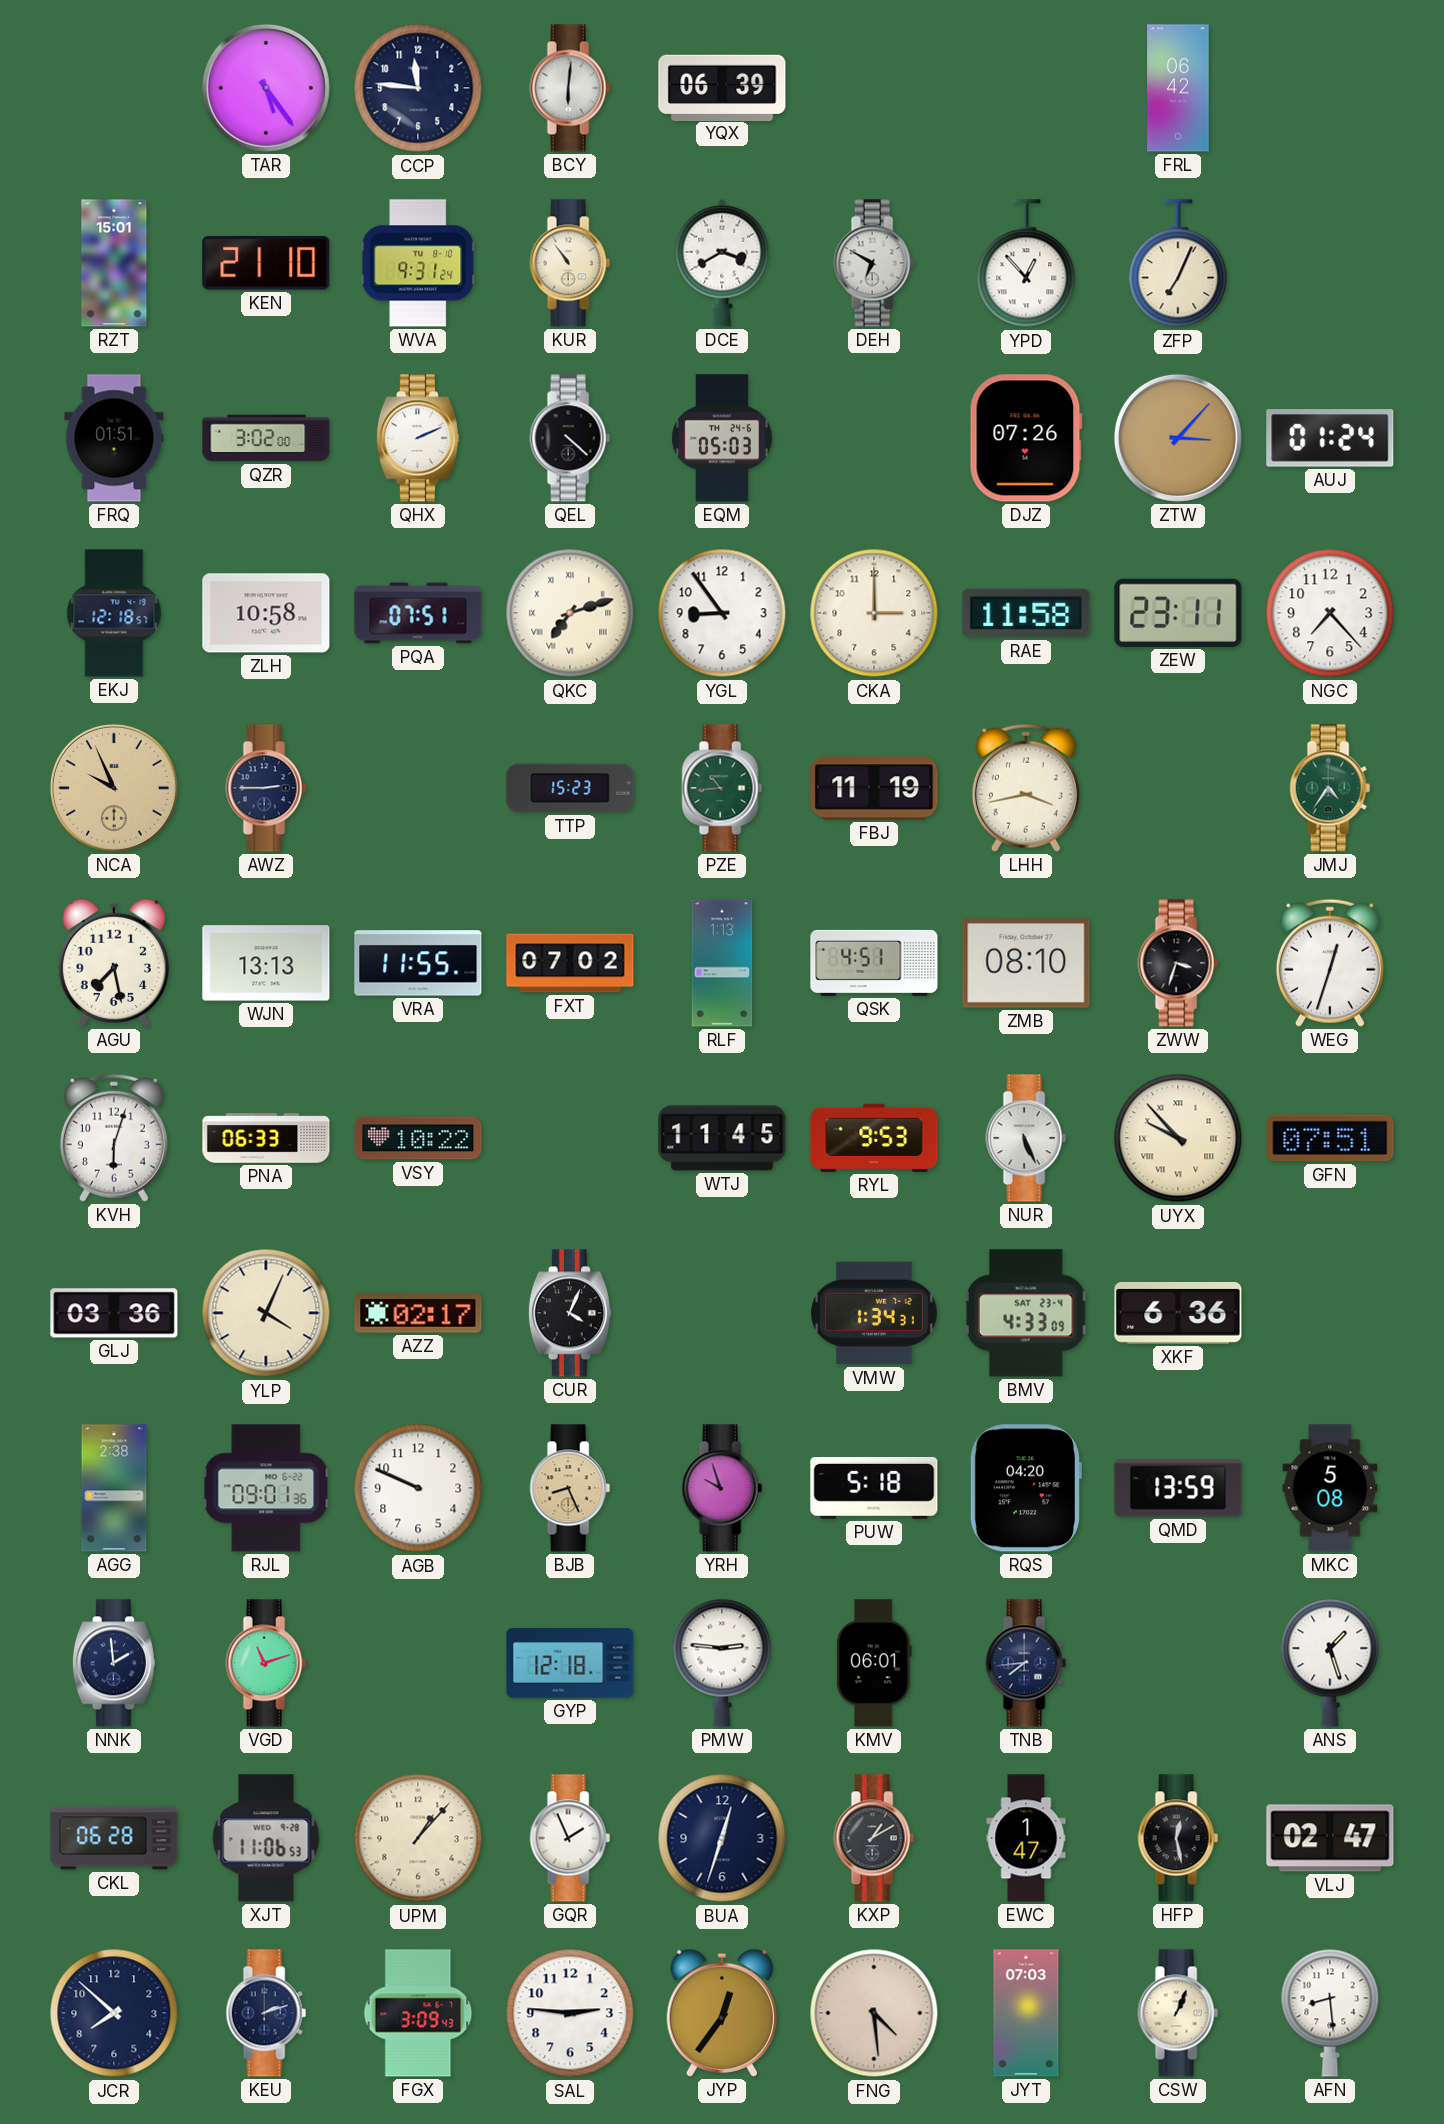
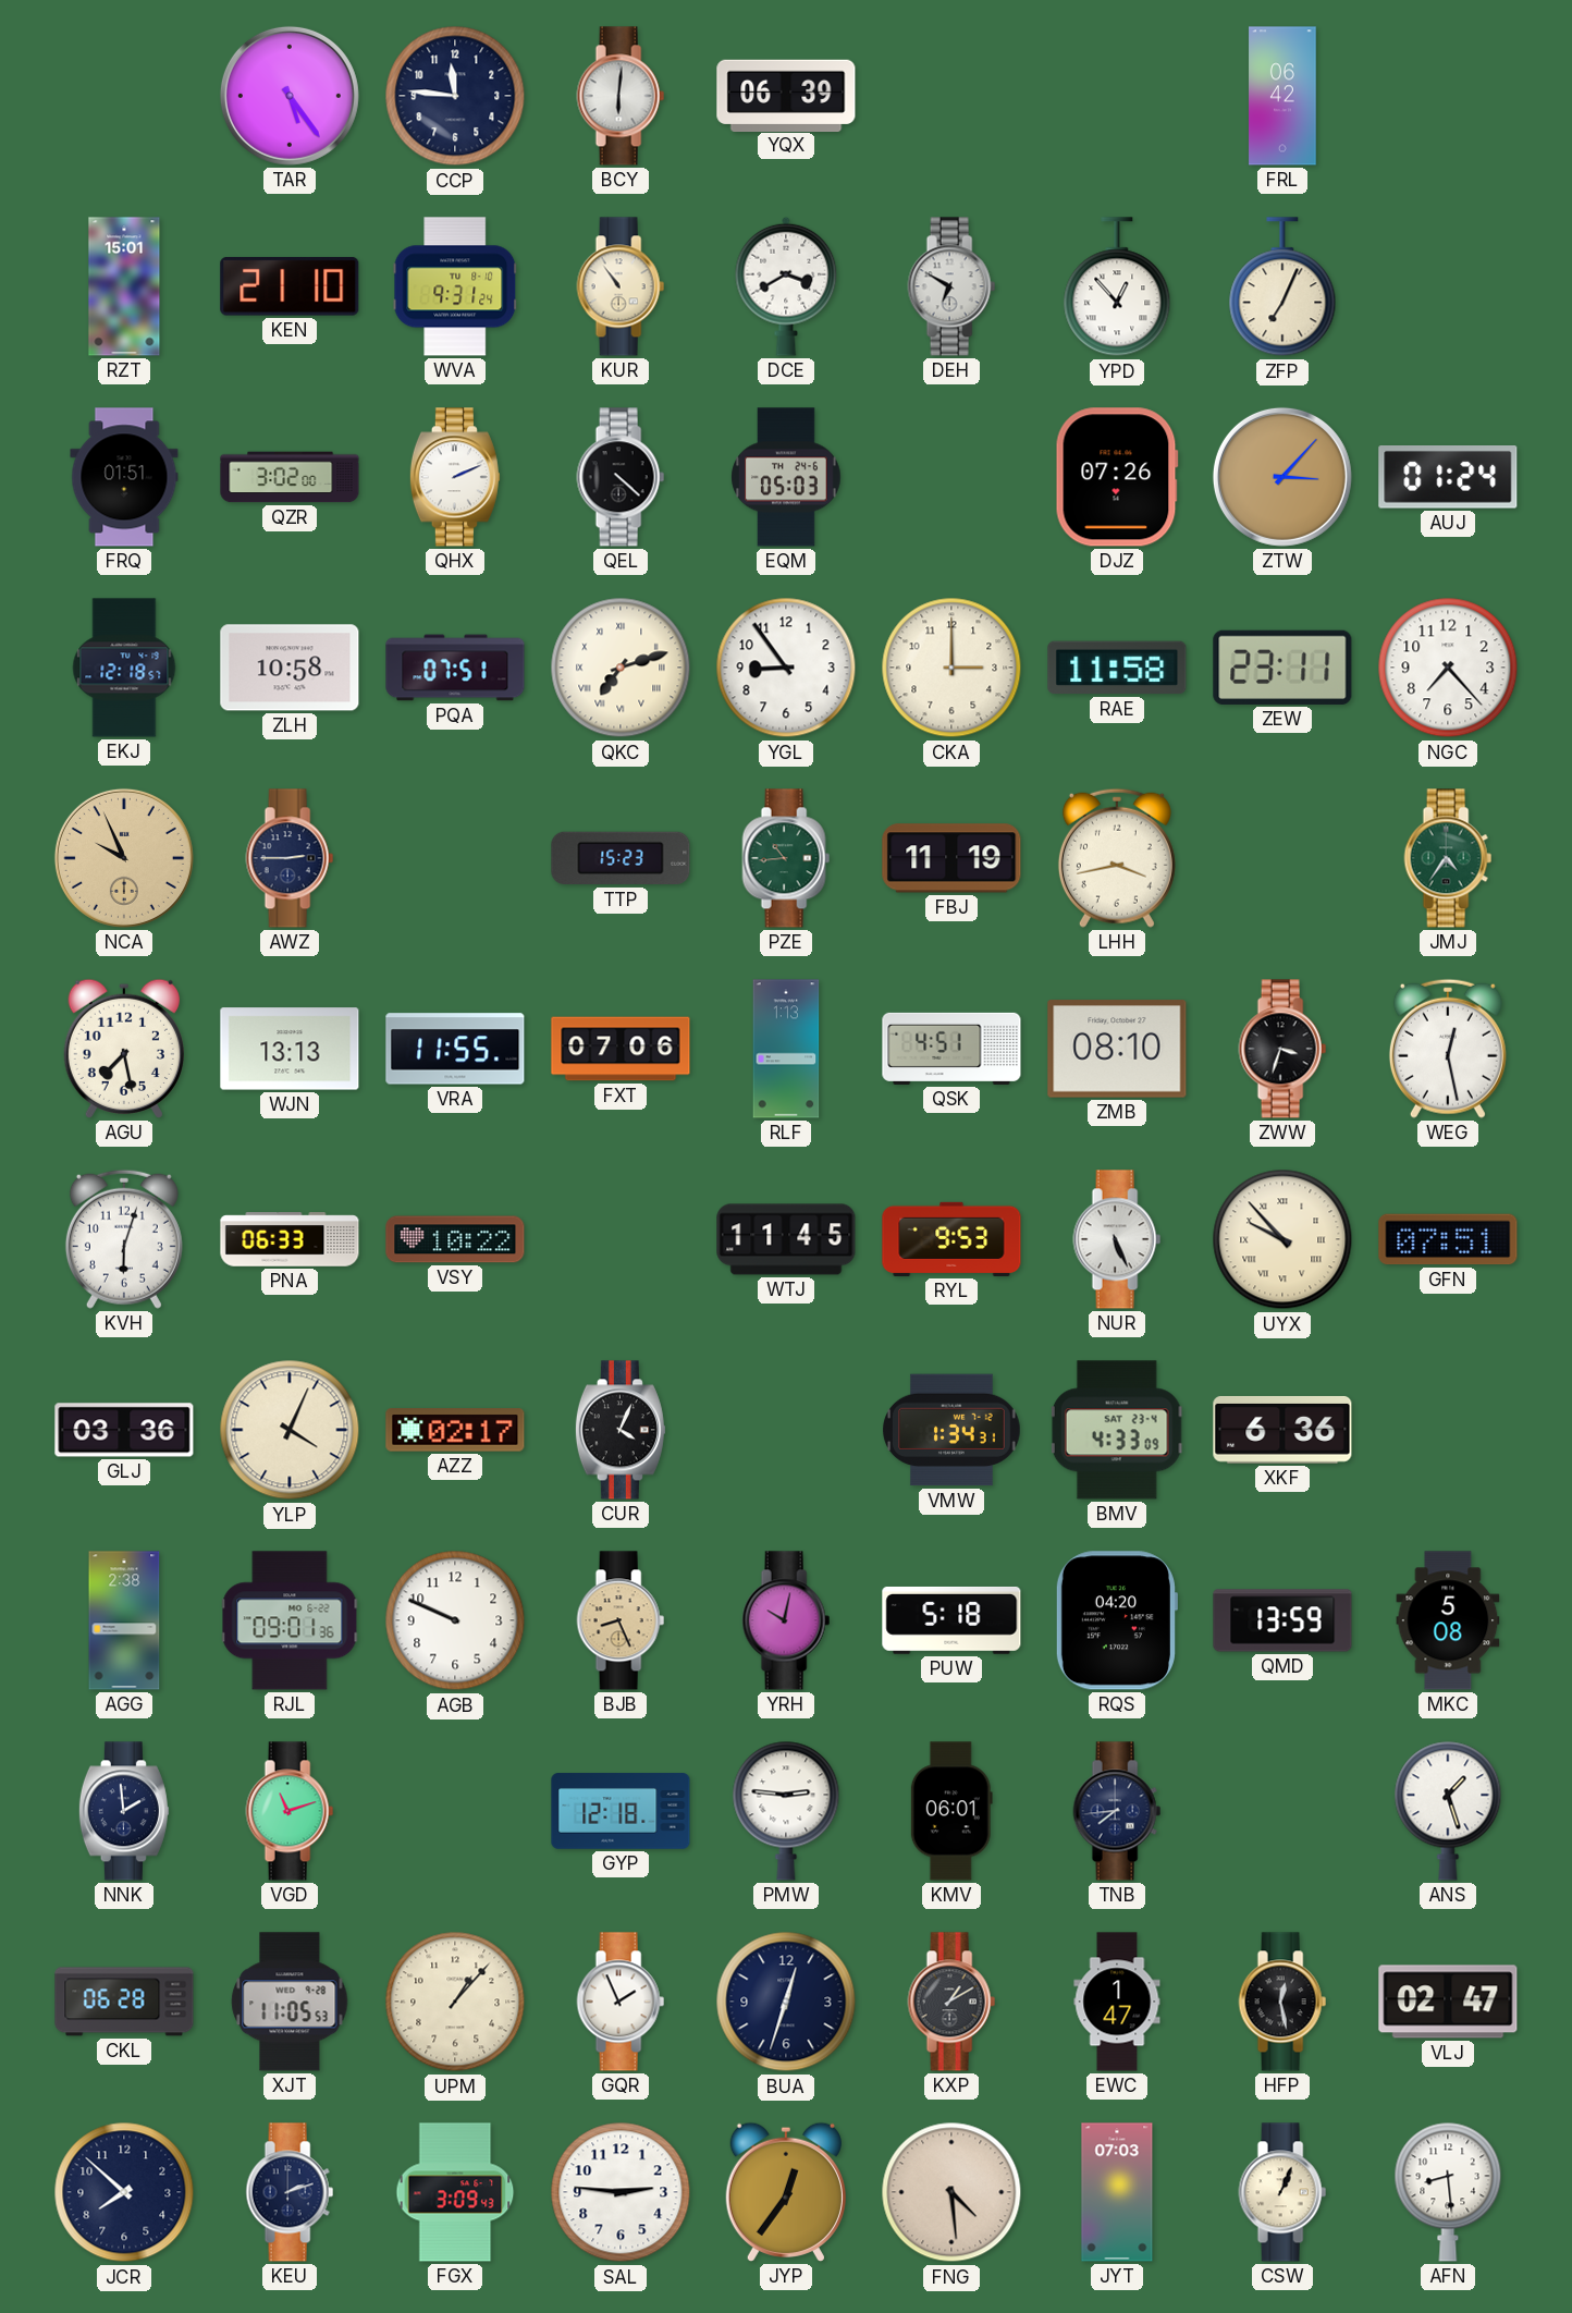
FXT: 07:02 -> 07:06
WEG: 12:33 -> 12:28
YRH: 9:57 -> 10:02
XJT: 11:06 -> 11:05
